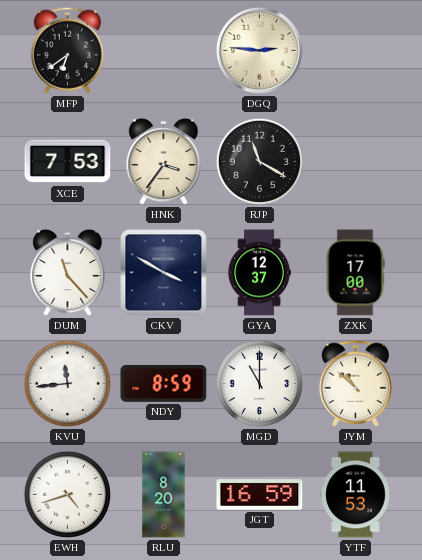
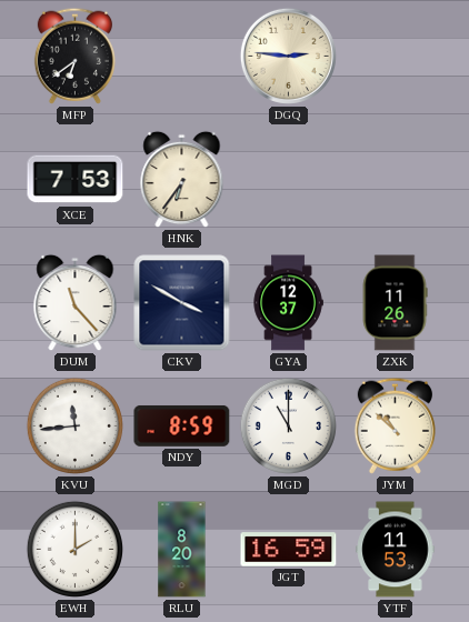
HNK: 3:36 -> 6:36
RJP: 11:20 -> none
ZXK: 17:00 -> 11:26
EWH: 4:42 -> 2:00
